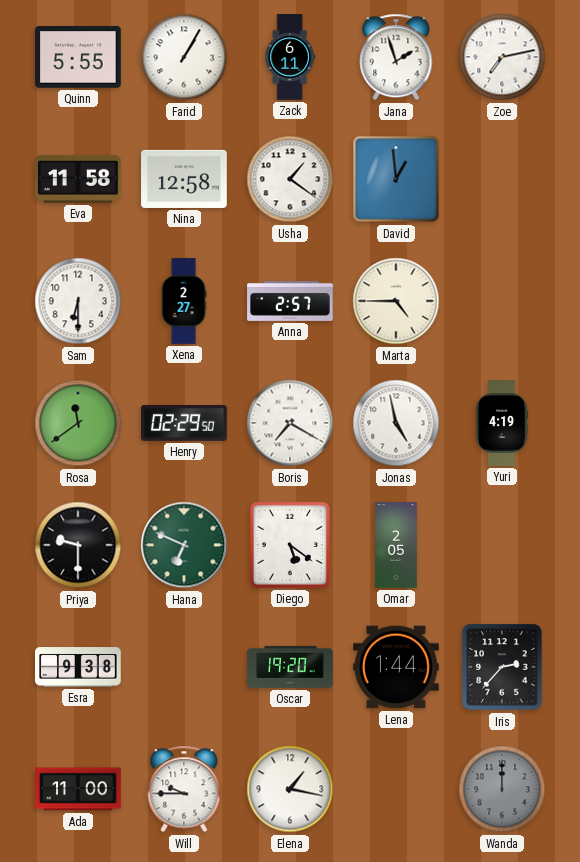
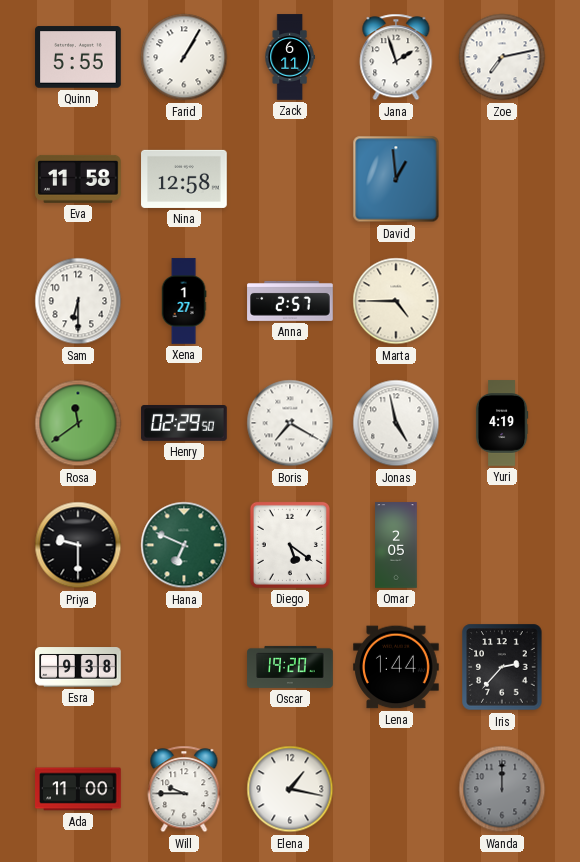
Usha: 1:21 -> none
Xena: 2:27 -> 1:27
